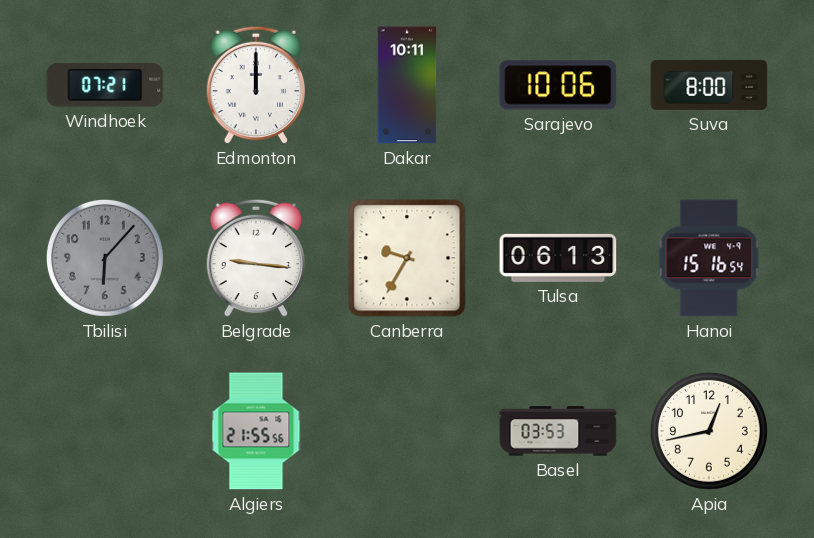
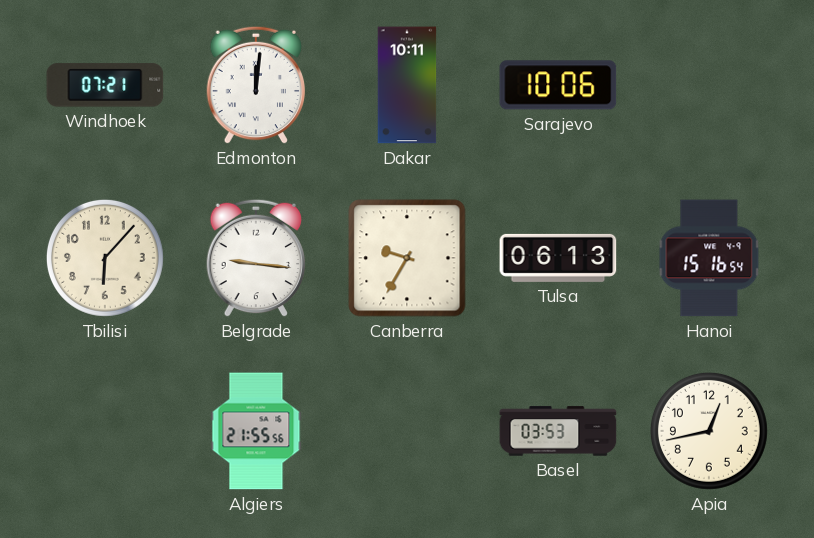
Edmonton: 12:00 -> 12:01
Suva: 8:00 -> none
Tbilisi dial: grey -> cream
